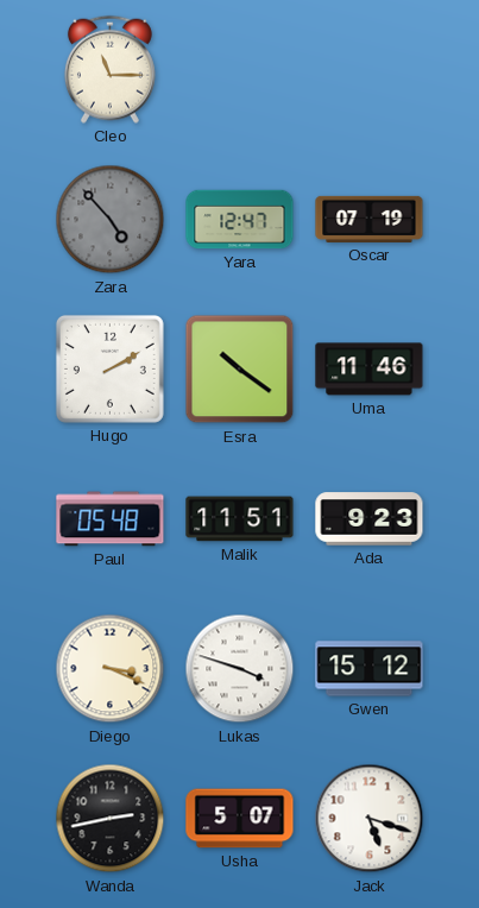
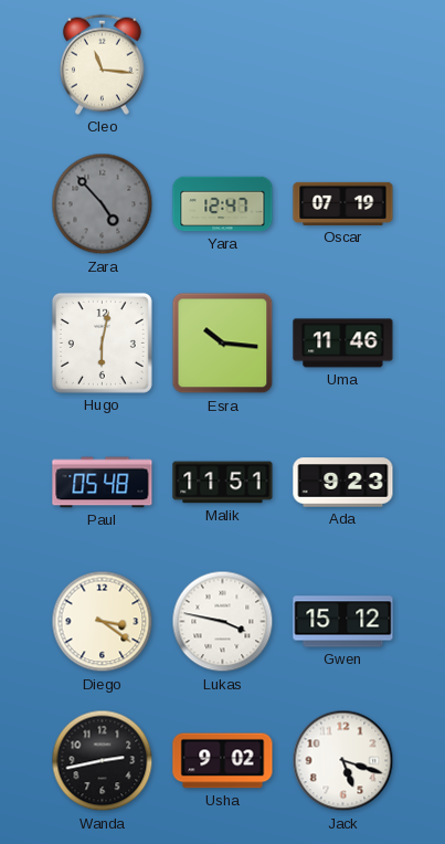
Cleo: 11:15 -> 11:16
Hugo: 2:10 -> 6:02
Esra: 10:21 -> 10:16
Diego: 3:19 -> 3:21
Lukas: 3:48 -> 3:47
Usha: 5:07 -> 9:02
